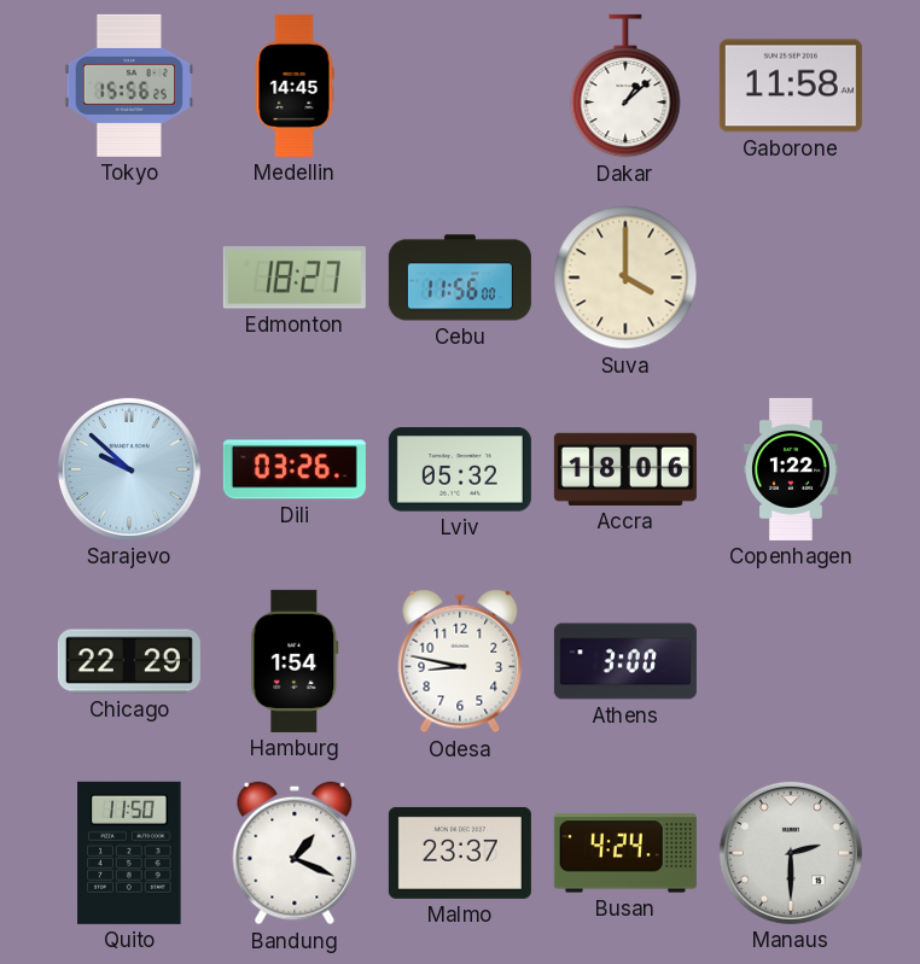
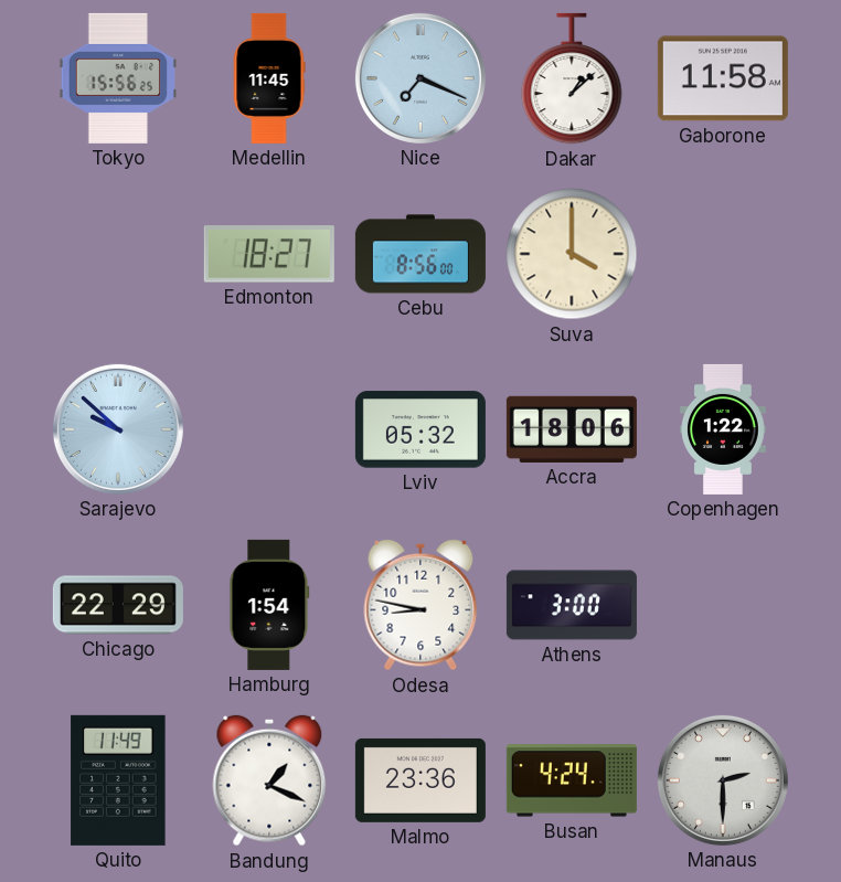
Medellin: 14:45 -> 11:45
Nice: none -> 7:19
Cebu: 11:56 -> 8:56
Dili: 03:26 -> none
Quito: 11:50 -> 11:49
Malmo: 23:37 -> 23:36
